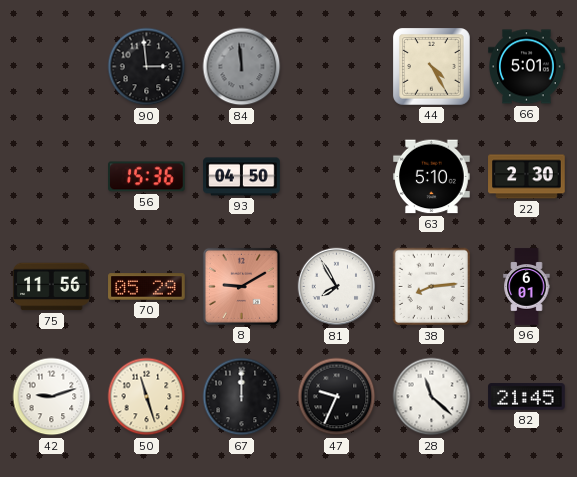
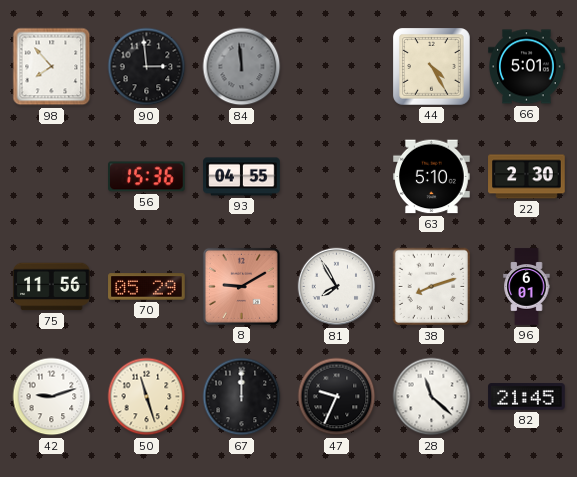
98: none -> 7:53
93: 04:50 -> 04:55
38: 8:14 -> 8:12
